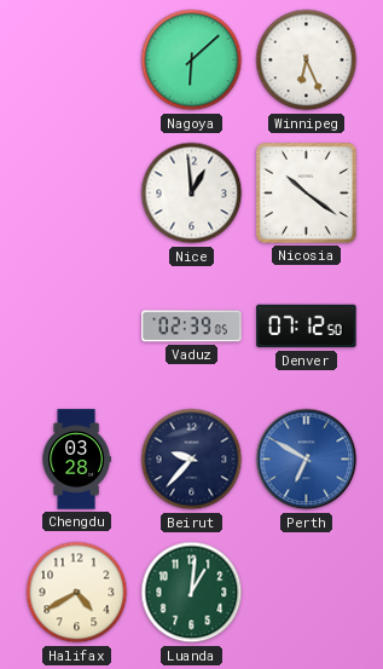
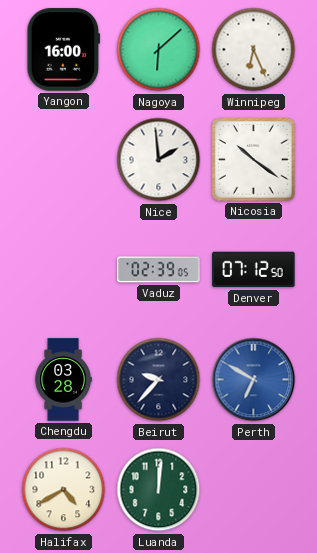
Yangon: none -> 16:00
Nice: 12:59 -> 1:59
Luanda: 1:01 -> 12:01
